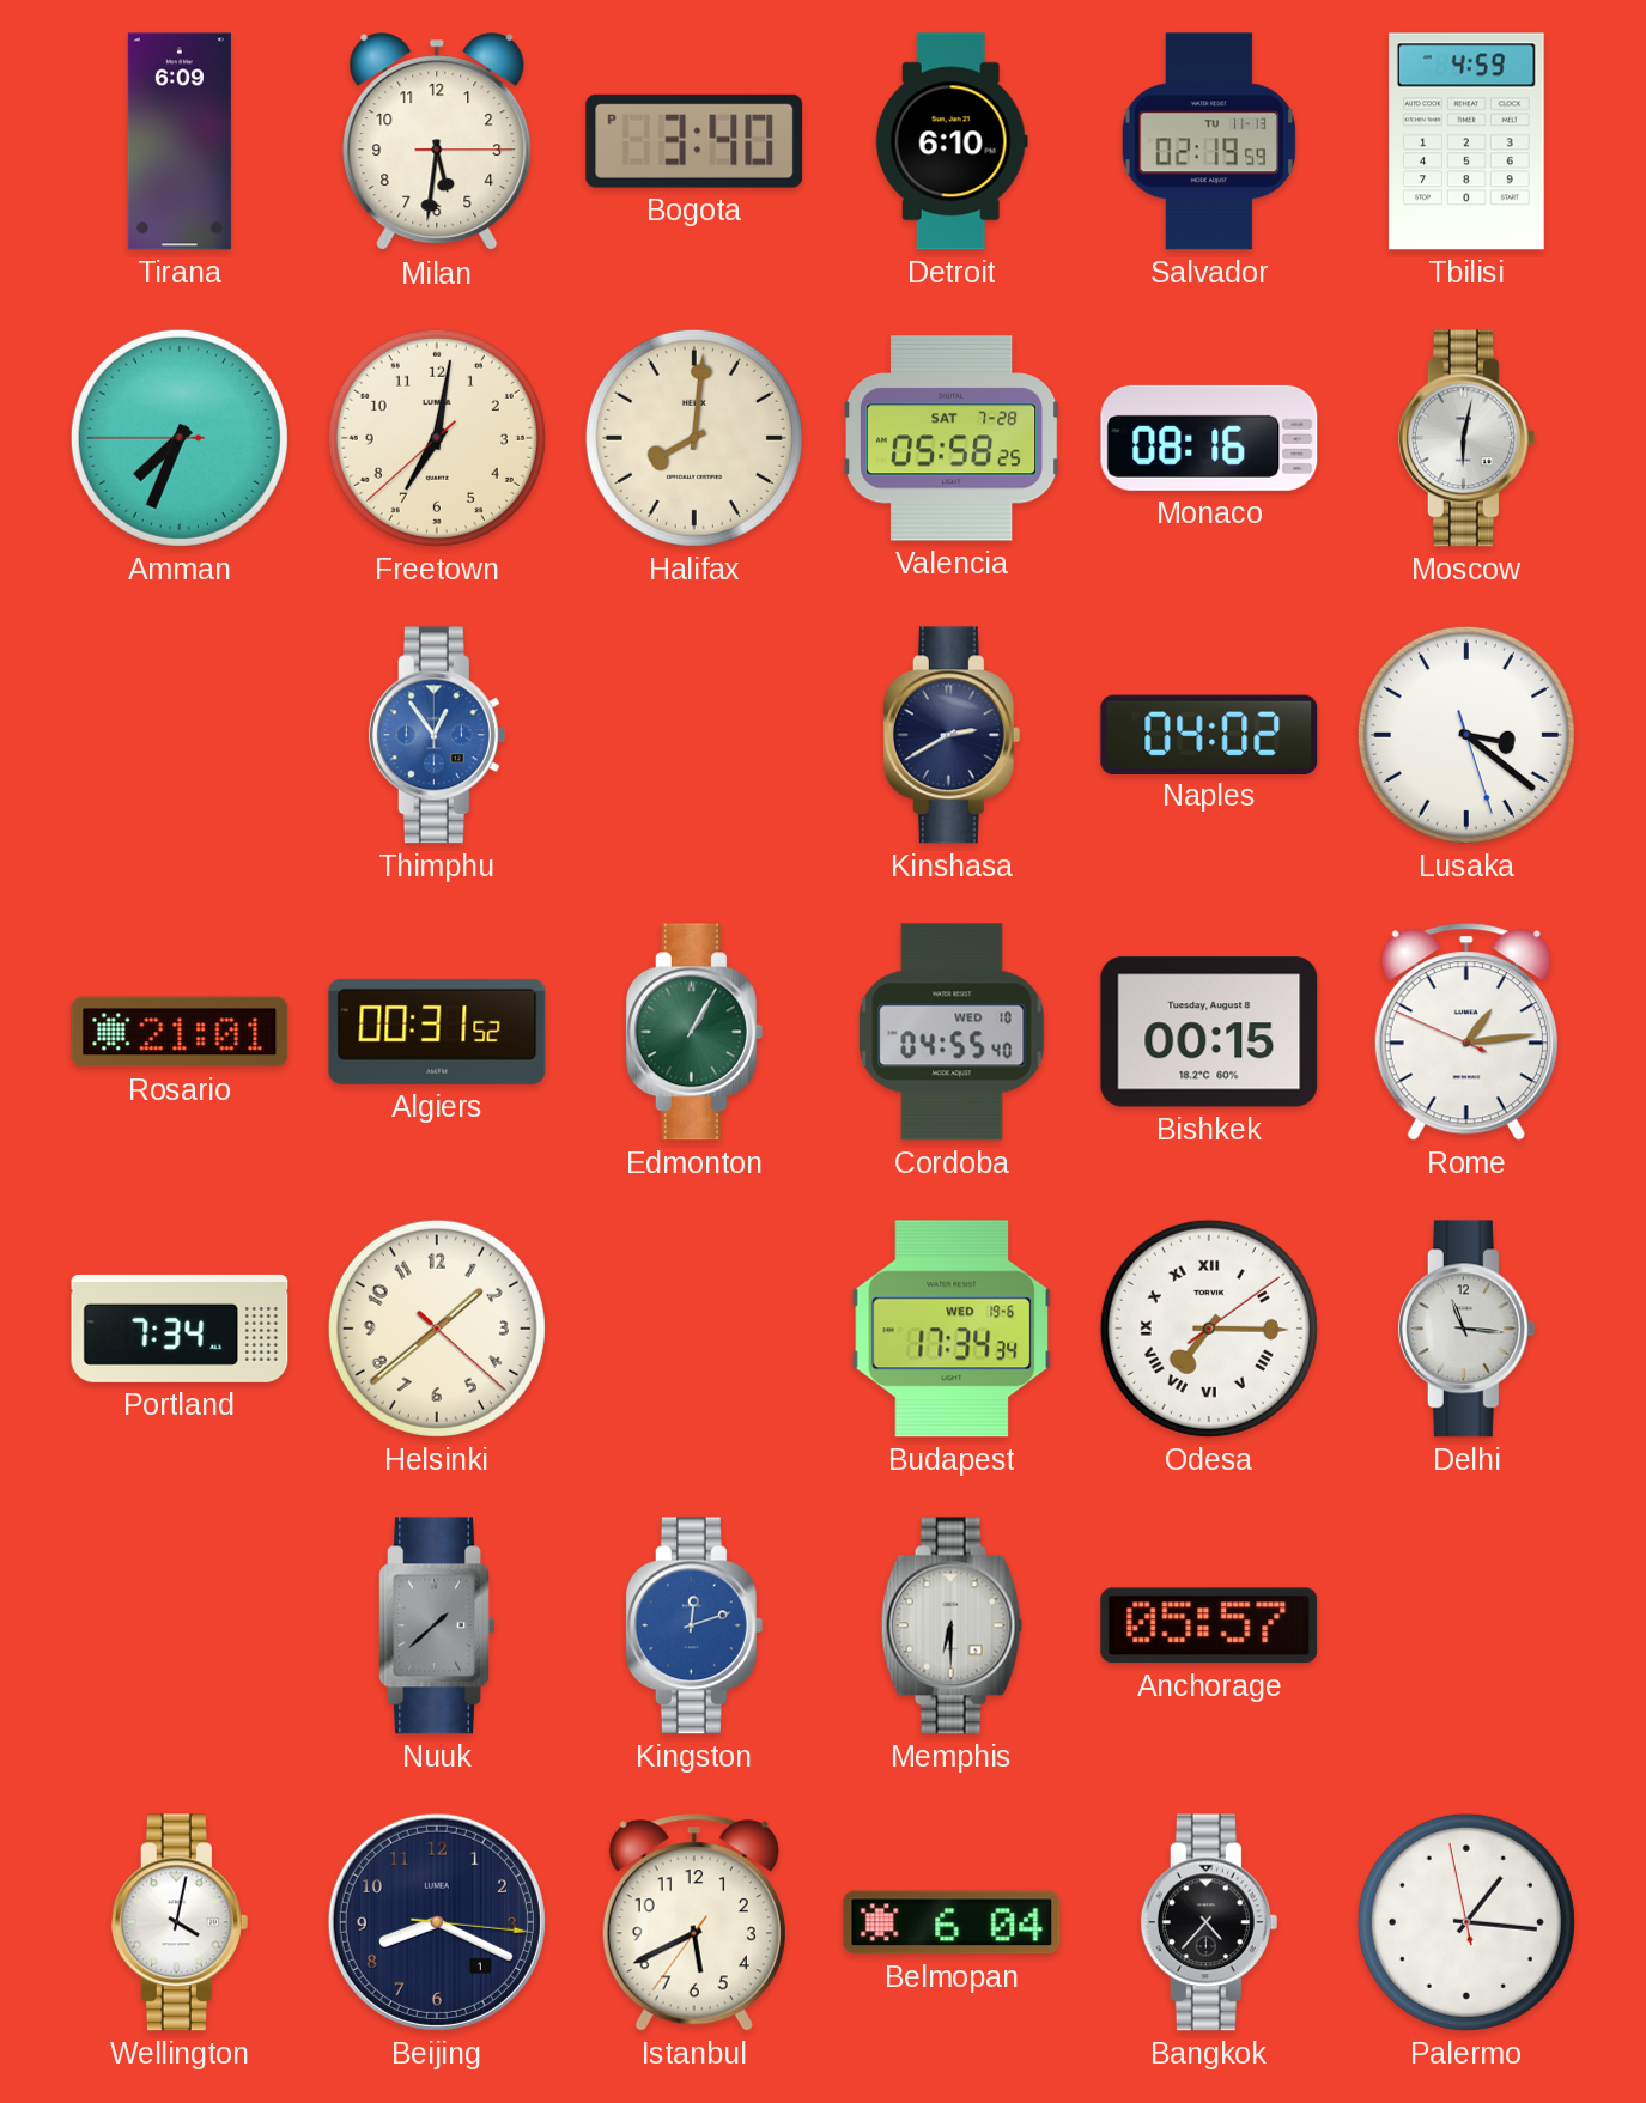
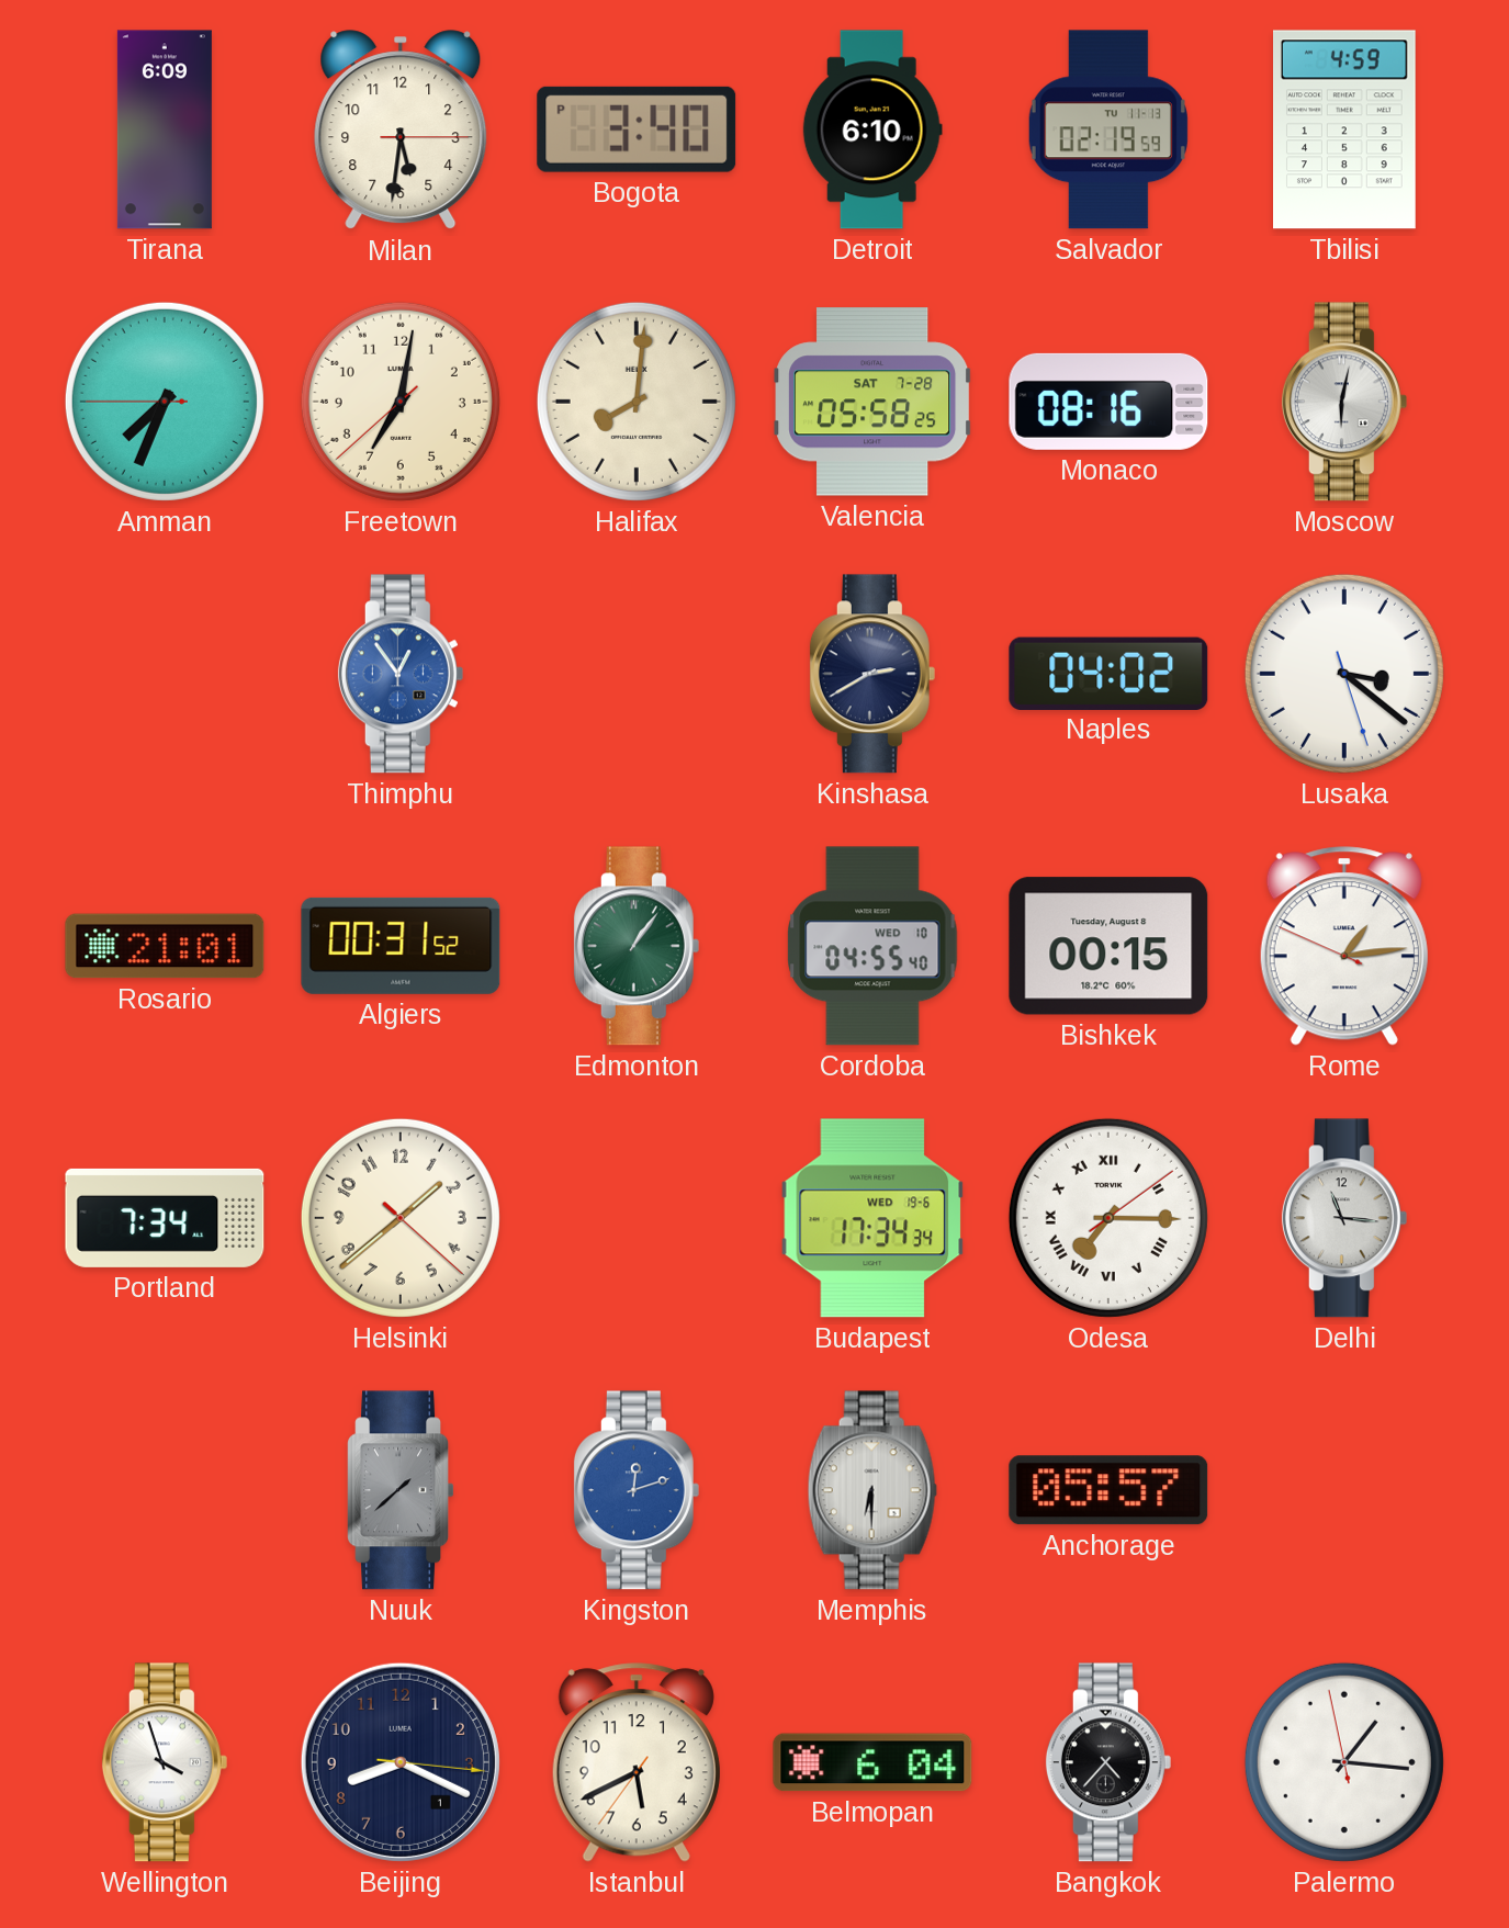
Edmonton: 1:05 -> 1:06
Wellington: 4:02 -> 3:57
